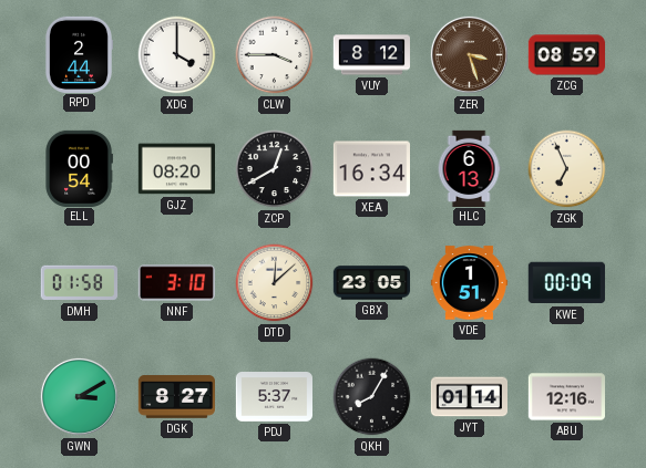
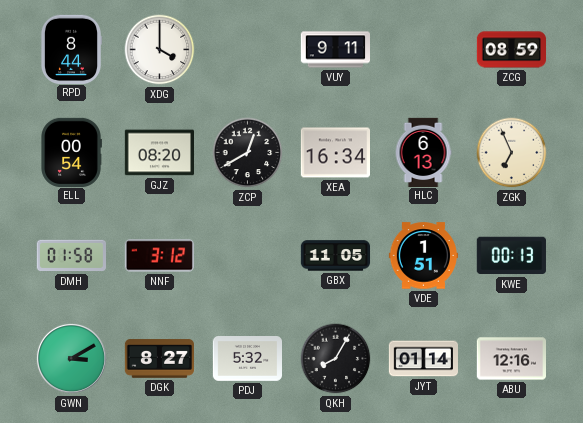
RPD: 2:44 -> 8:44
CLW: 3:45 -> none
VUY: 8:12 -> 9:11
ZER: 3:27 -> none
NNF: 3:10 -> 3:12
DTD: 12:08 -> none
GBX: 23:05 -> 11:05
KWE: 00:09 -> 00:13
PDJ: 5:37 -> 5:32
